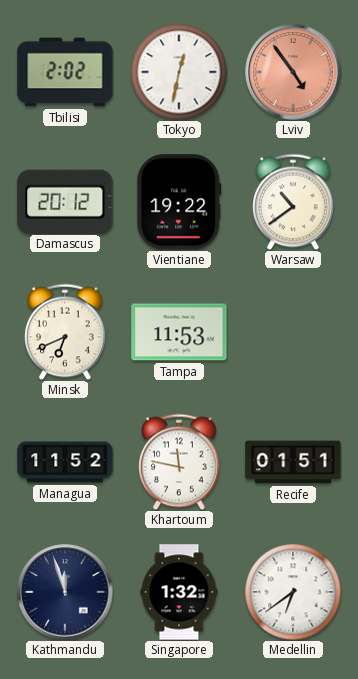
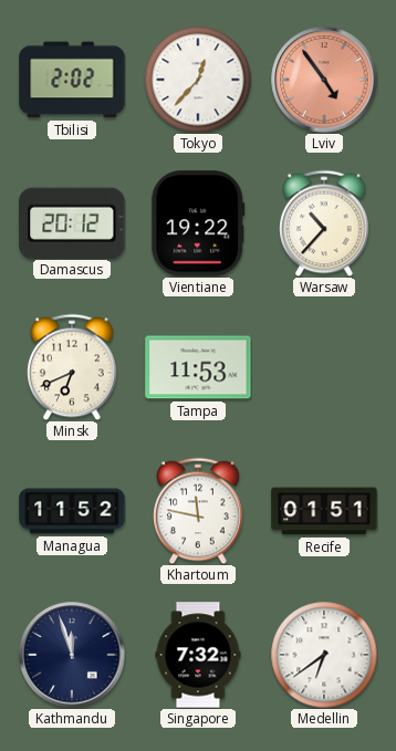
Tokyo: 12:32 -> 12:37
Warsaw: 10:39 -> 10:37
Singapore: 1:32 -> 7:32
